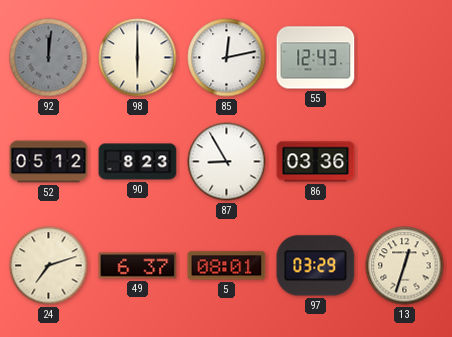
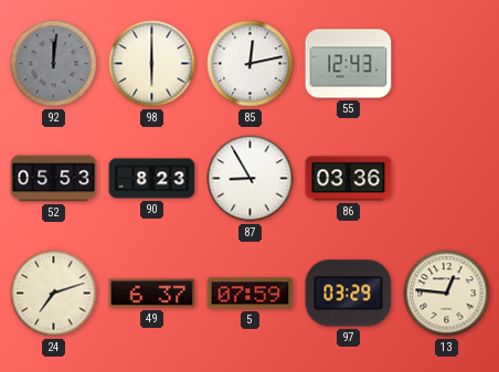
52: 05:12 -> 05:53
5: 08:01 -> 07:59
13: 12:33 -> 12:46
